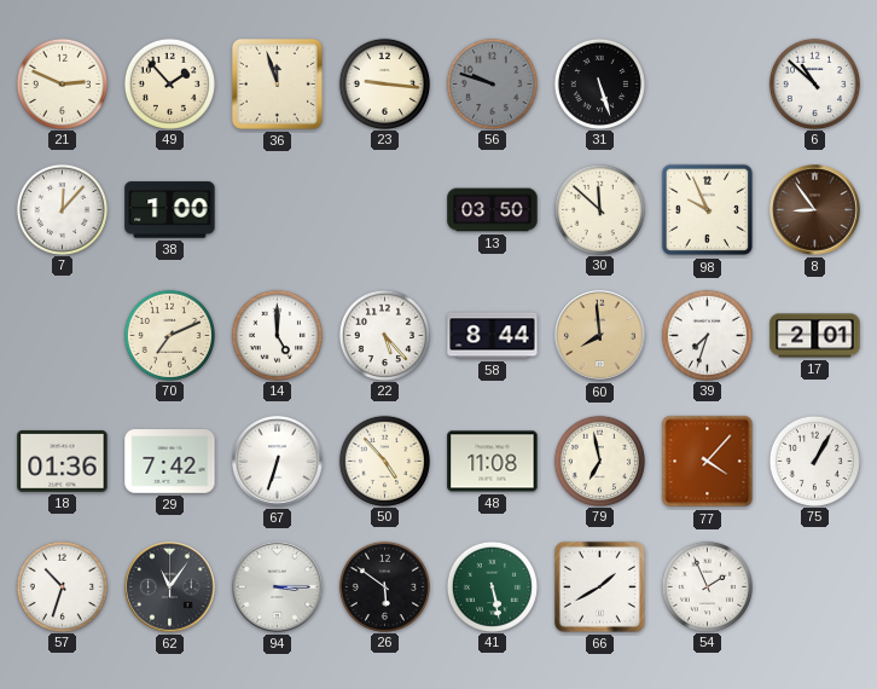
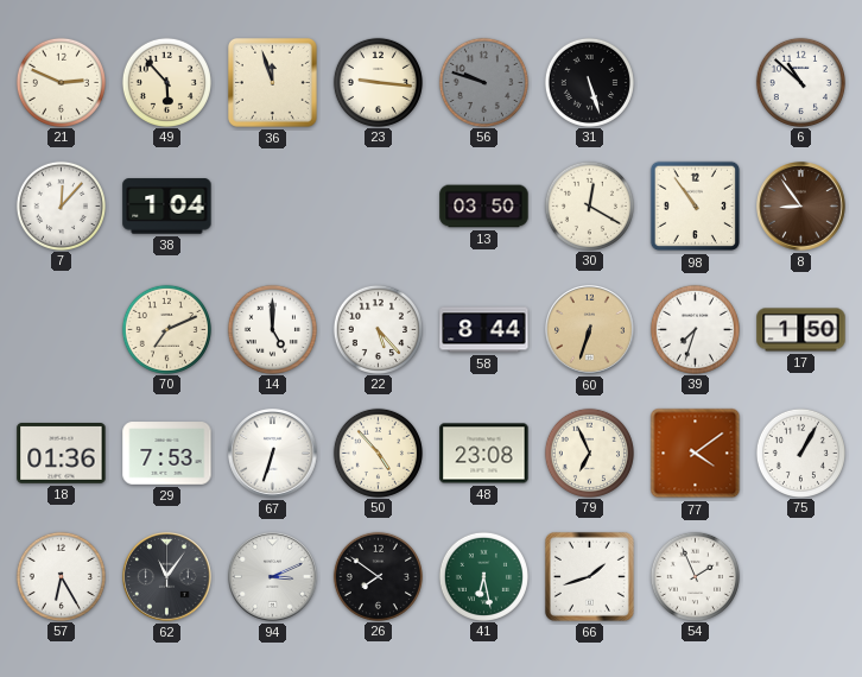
49: 1:53 -> 5:53
38: 1:00 -> 1:04
30: 11:52 -> 12:20
98: 9:56 -> 10:54
60: 7:59 -> 6:33
17: 2:01 -> 1:50
29: 7:42 -> 7:53
48: 11:08 -> 23:08
79: 6:58 -> 6:56
77: 4:07 -> 4:09
57: 10:33 -> 6:25
94: 3:15 -> 3:11
26: 5:51 -> 7:51
41: 5:28 -> 6:28
66: 1:40 -> 1:42
